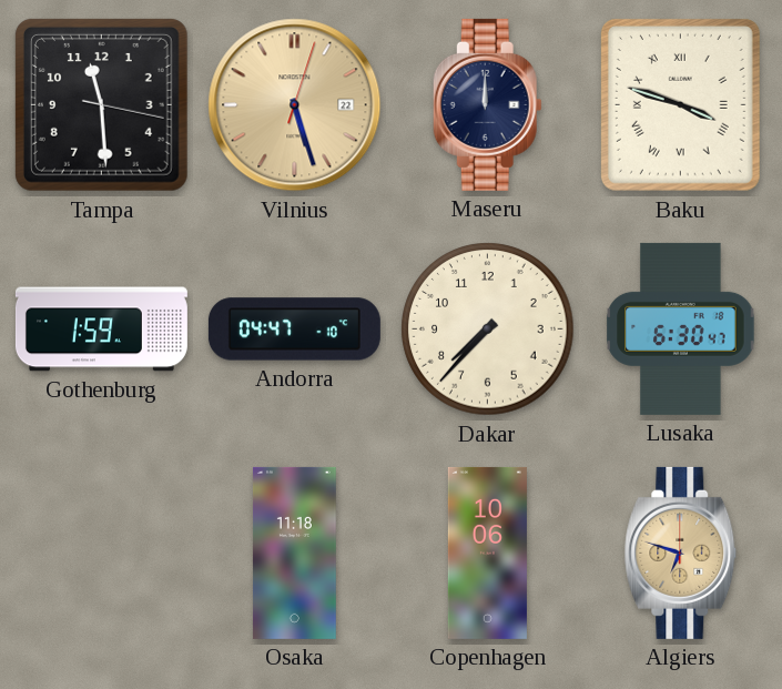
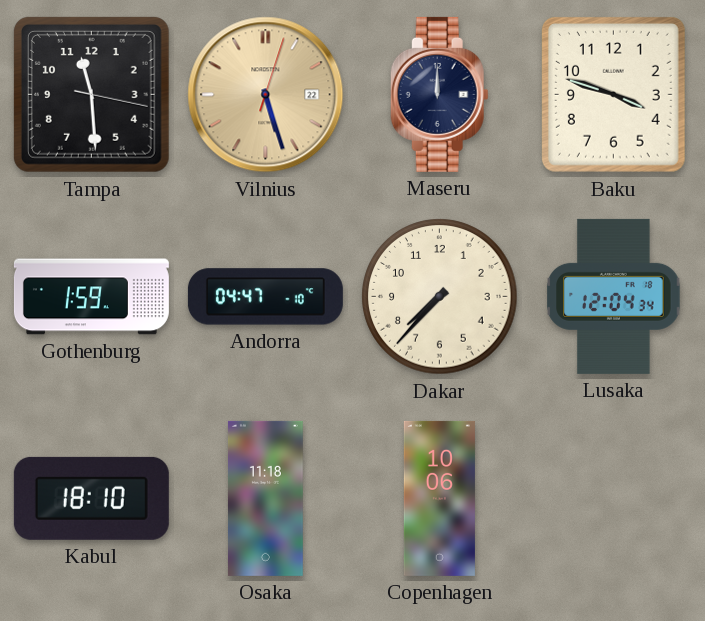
Baku numerals: Roman -> Arabic
Lusaka: 6:30 -> 12:04
Kabul: none -> 18:10
Algiers: 6:48 -> none
